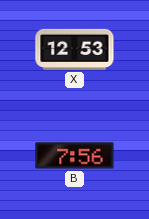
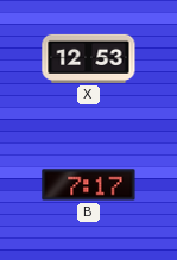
B: 7:56 -> 7:17
